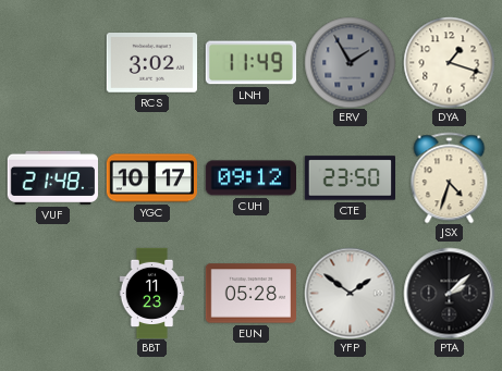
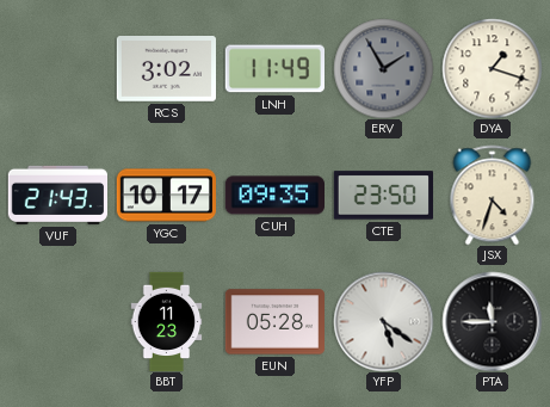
VUF: 21:48 -> 21:43
CUH: 09:12 -> 09:35
YFP: 1:51 -> 5:21
PTA: 2:08 -> 11:45
